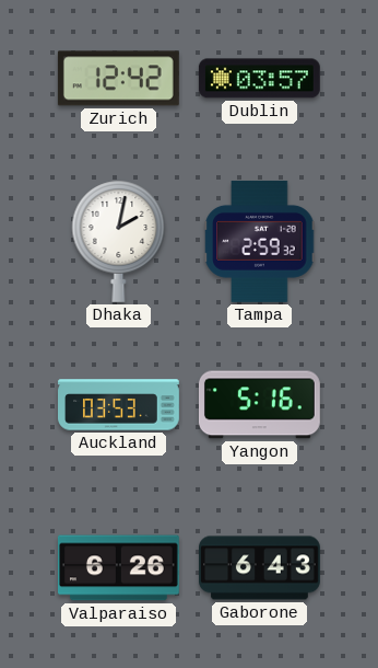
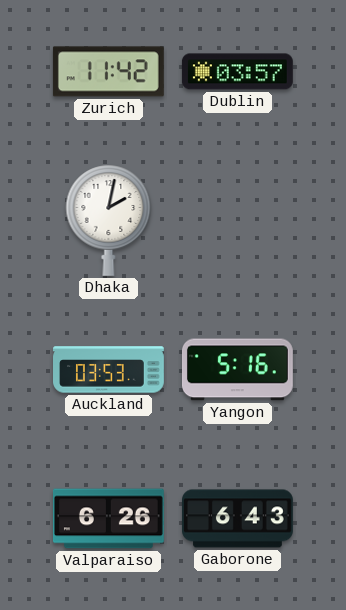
Zurich: 12:42 -> 11:42
Tampa: 2:59 -> none
